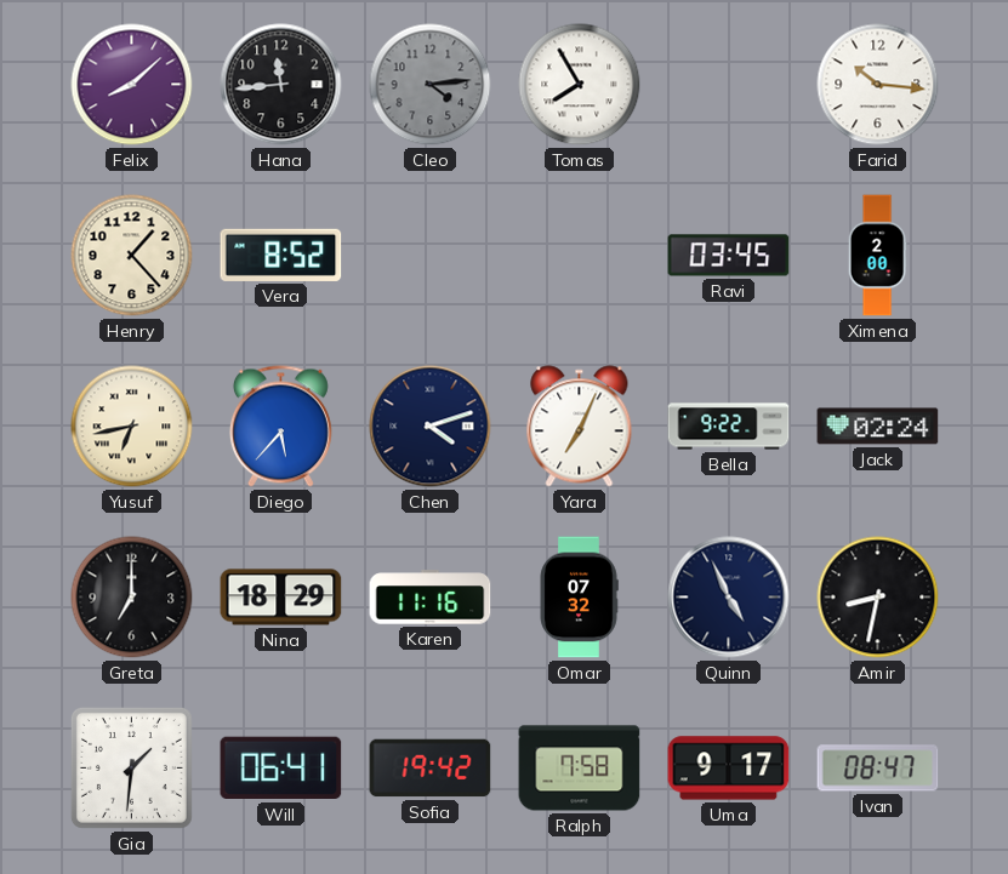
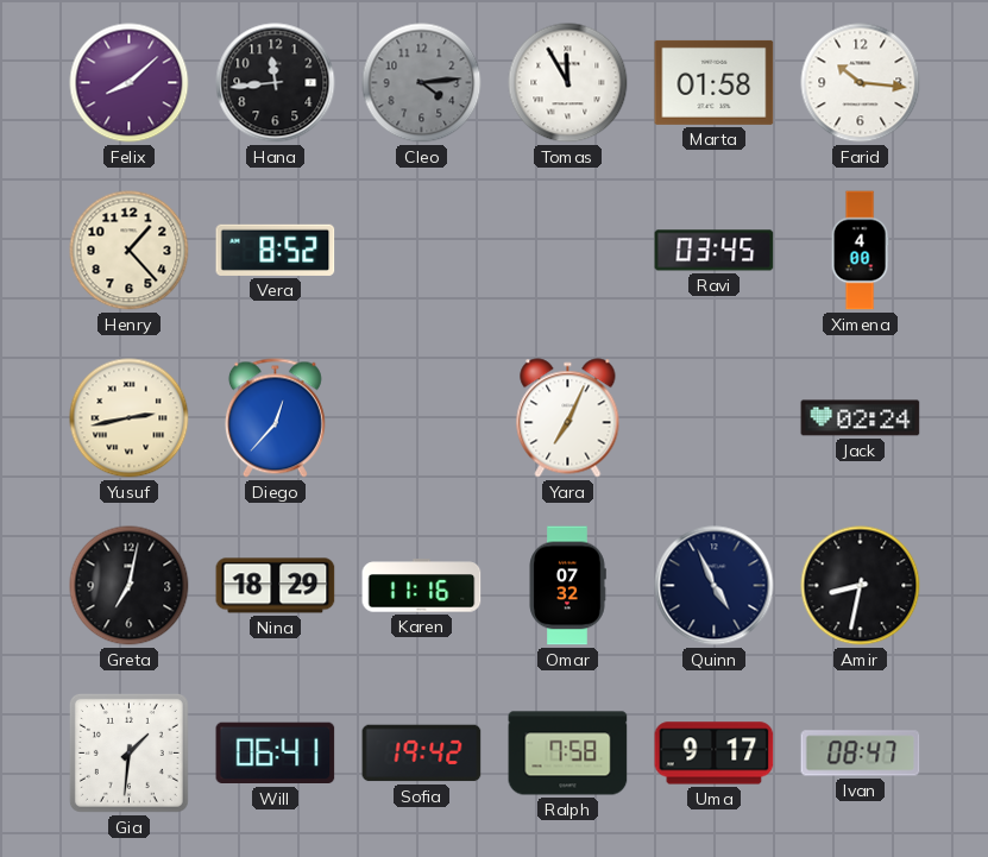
Tomas: 7:55 -> 11:55
Marta: none -> 01:58
Ximena: 2:00 -> 4:00
Yusuf: 6:43 -> 2:43
Diego: 5:37 -> 12:37
Chen: 4:12 -> none
Bella: 9:22 -> none
Greta: 7:00 -> 7:02
